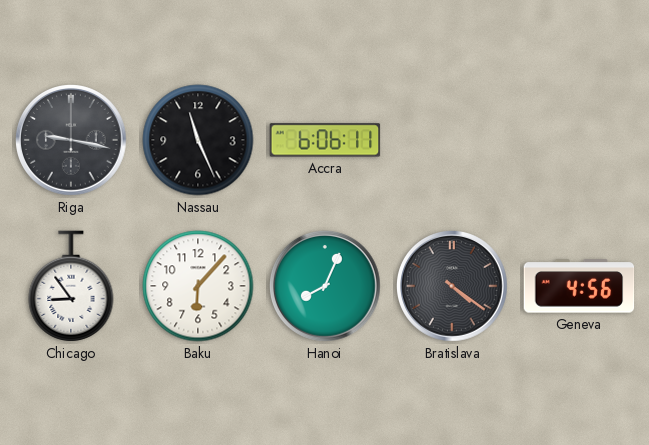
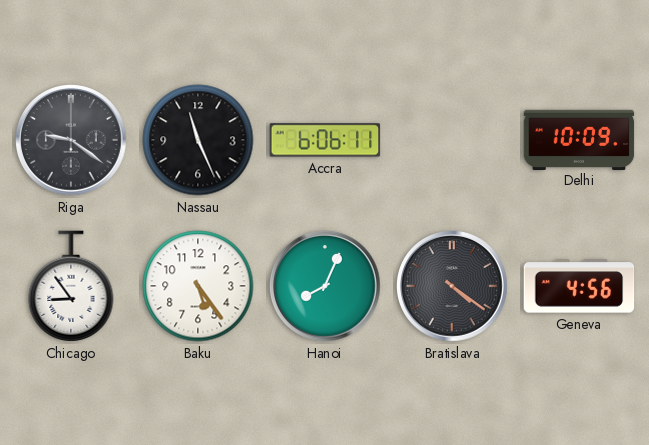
Riga: 9:17 -> 9:21
Delhi: none -> 10:09
Baku: 6:07 -> 5:24
